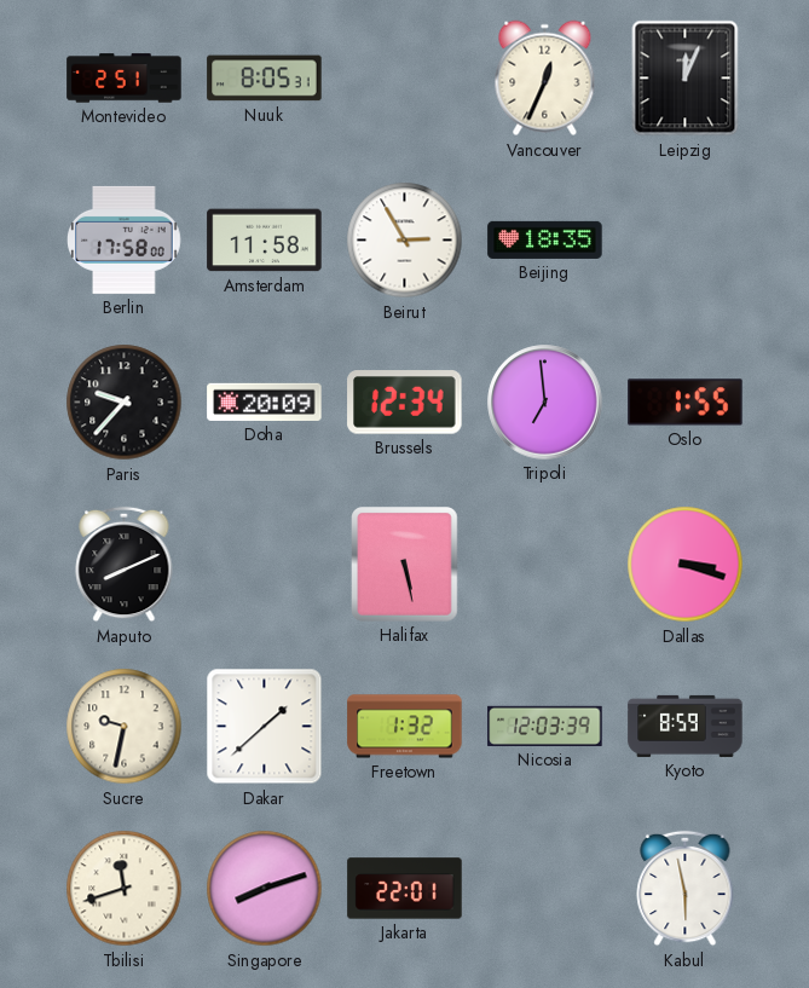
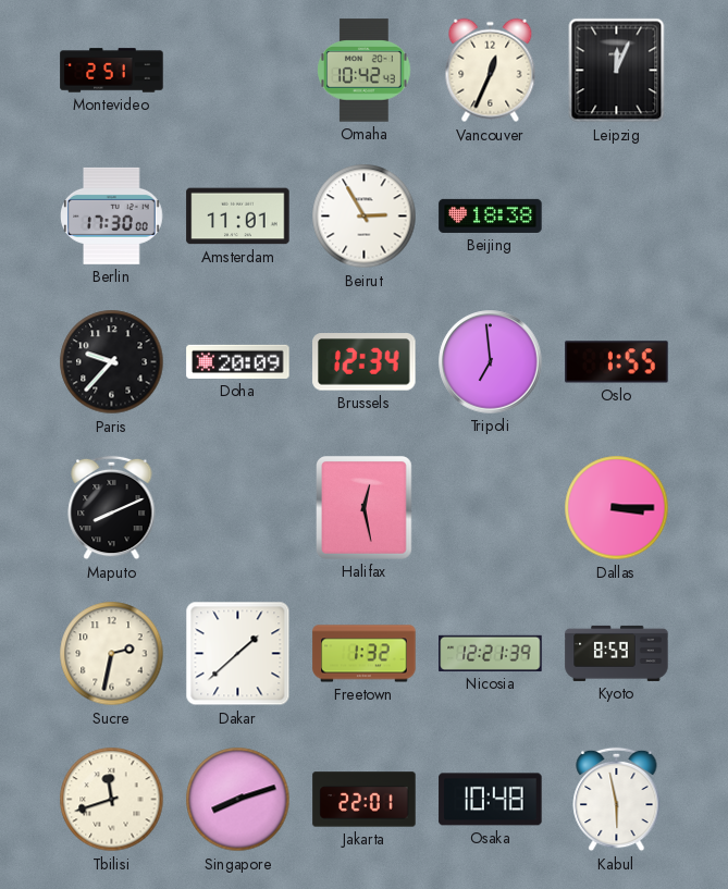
Nuuk: 8:05 -> none
Omaha: none -> 10:42
Berlin: 17:58 -> 17:30
Amsterdam: 11:58 -> 11:01
Beijing: 18:35 -> 18:38
Halifax: 5:28 -> 12:28
Dallas: 3:18 -> 3:15
Sucre: 9:32 -> 2:32
Nicosia: 12:03 -> 12:21
Osaka: none -> 10:48
